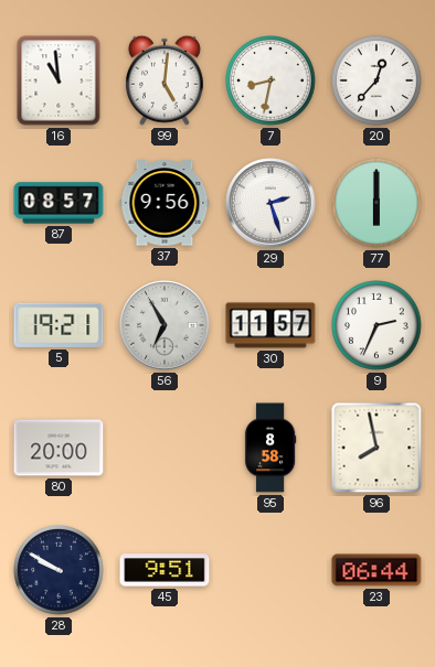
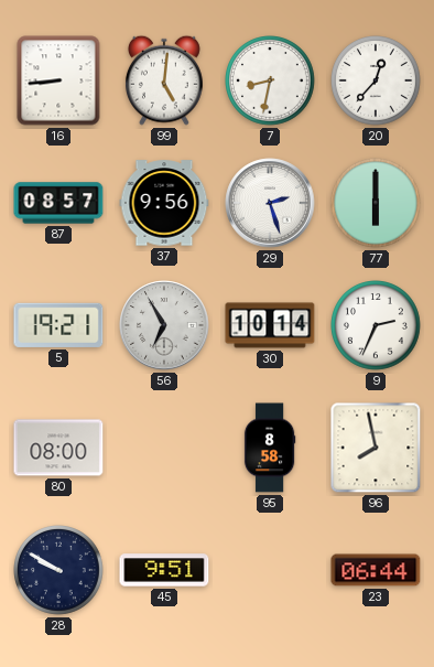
16: 10:59 -> 8:44
30: 11:57 -> 10:14
80: 20:00 -> 08:00
